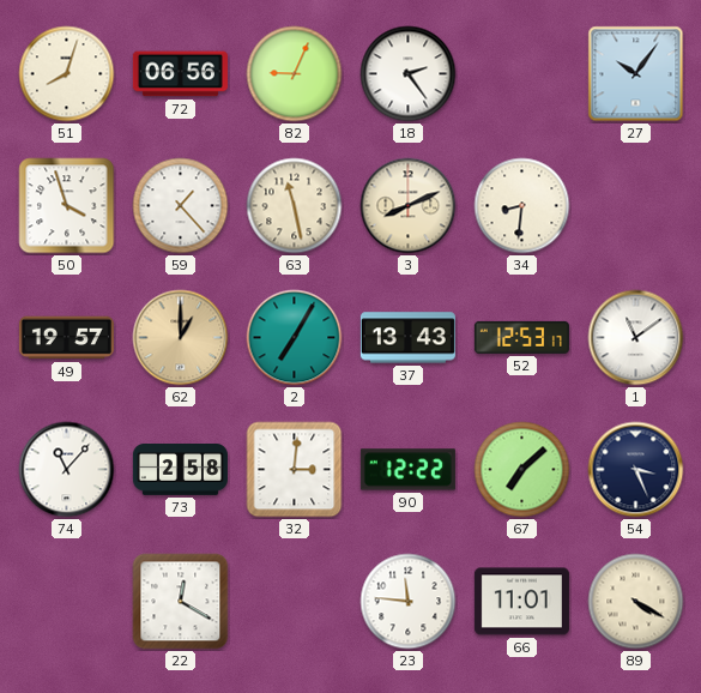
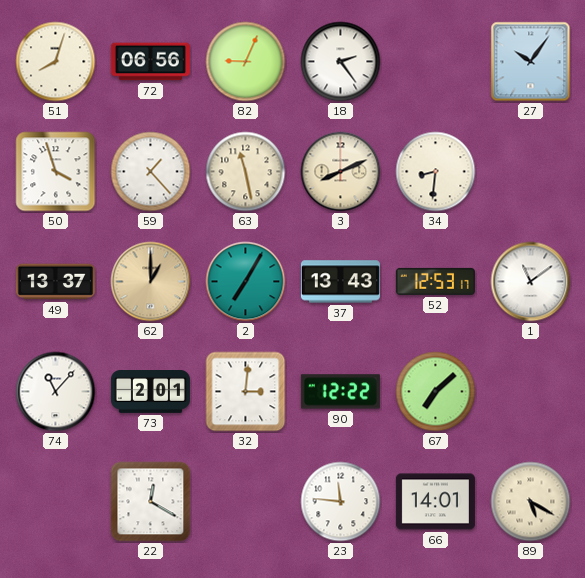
49: 19:57 -> 13:37
73: 2:58 -> 2:01
54: 3:26 -> none
66: 11:01 -> 14:01
89: 4:20 -> 5:20
